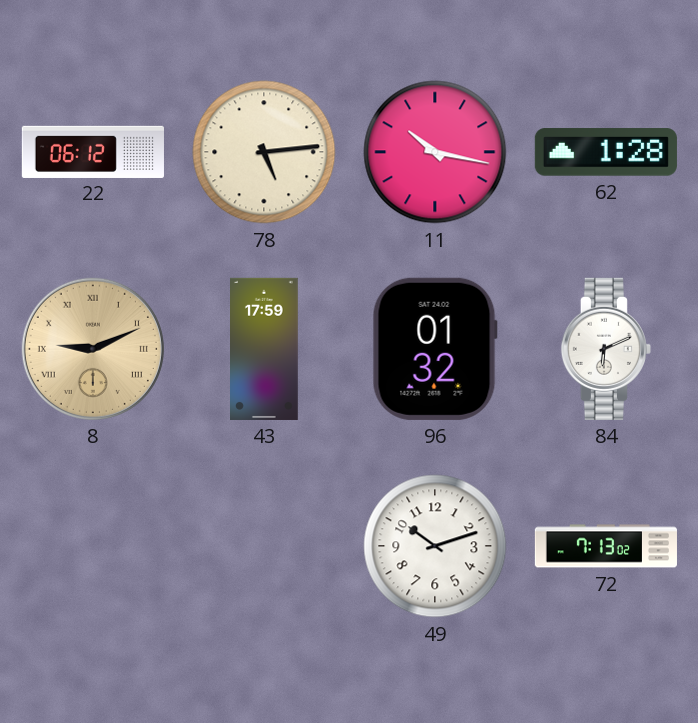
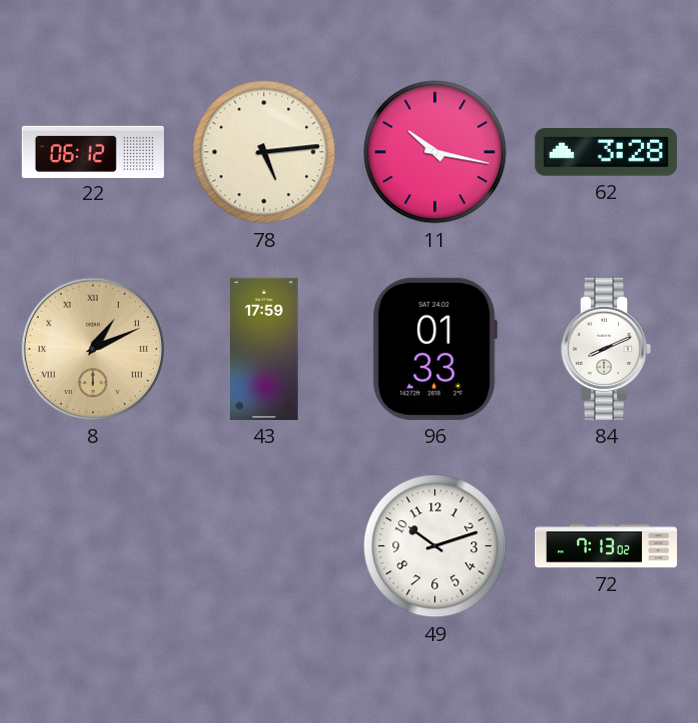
62: 1:28 -> 3:28
8: 9:11 -> 1:11
96: 01:32 -> 01:33
84: 6:11 -> 8:11
